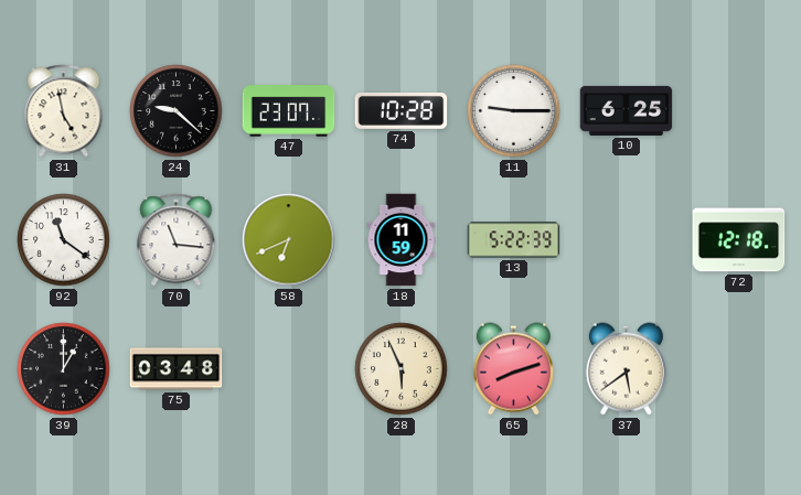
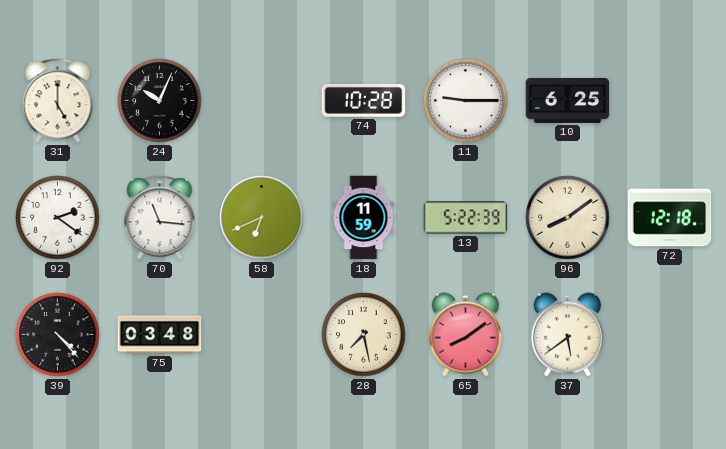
31: 4:58 -> 5:00
24: 9:22 -> 10:04
47: 23:07 -> none
92: 11:21 -> 2:21
96: none -> 8:09
39: 1:00 -> 4:23
28: 5:56 -> 7:28
65: 8:12 -> 8:09
